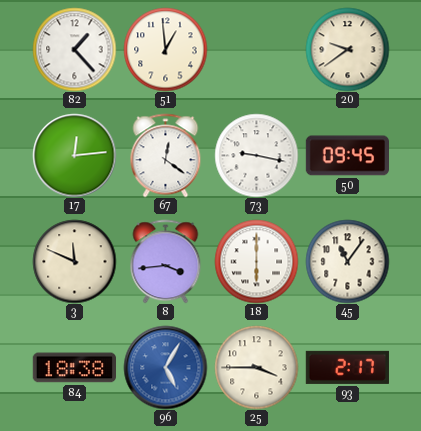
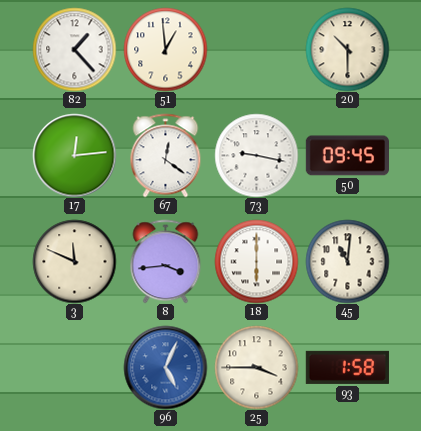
20: 9:39 -> 10:30
45: 11:06 -> 11:01
84: 18:38 -> none
96: 5:05 -> 5:04
93: 2:17 -> 1:58
